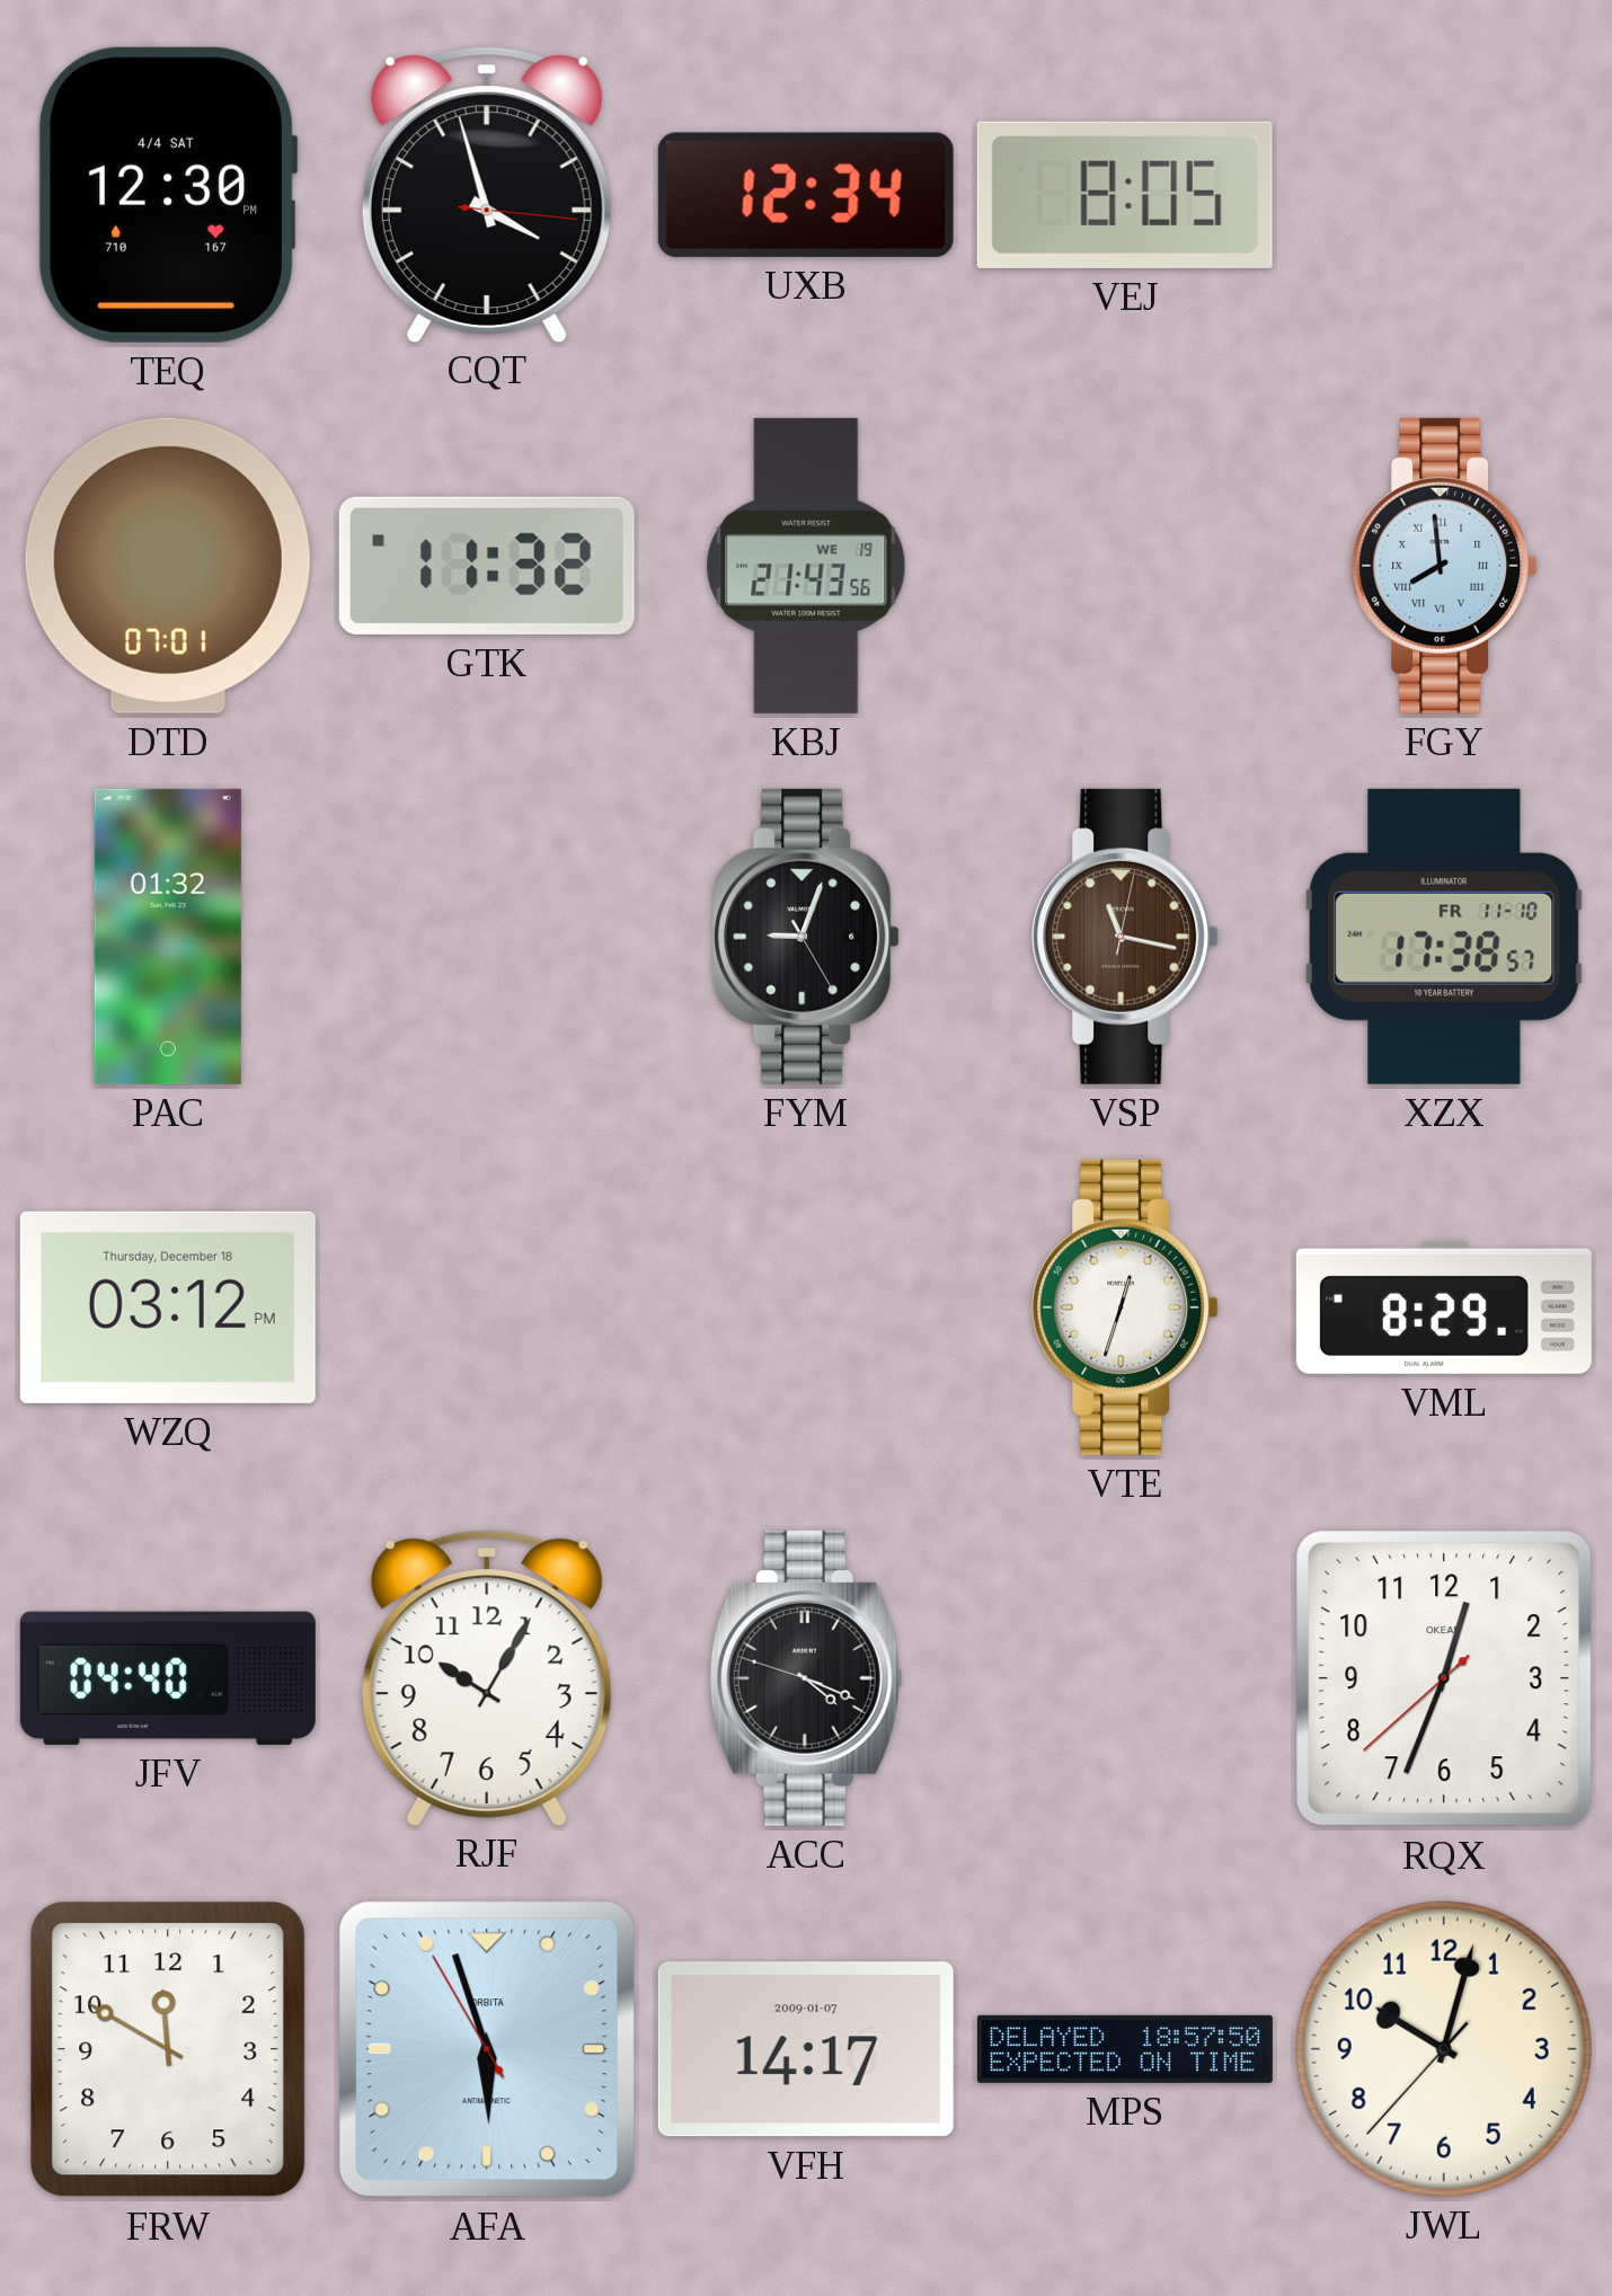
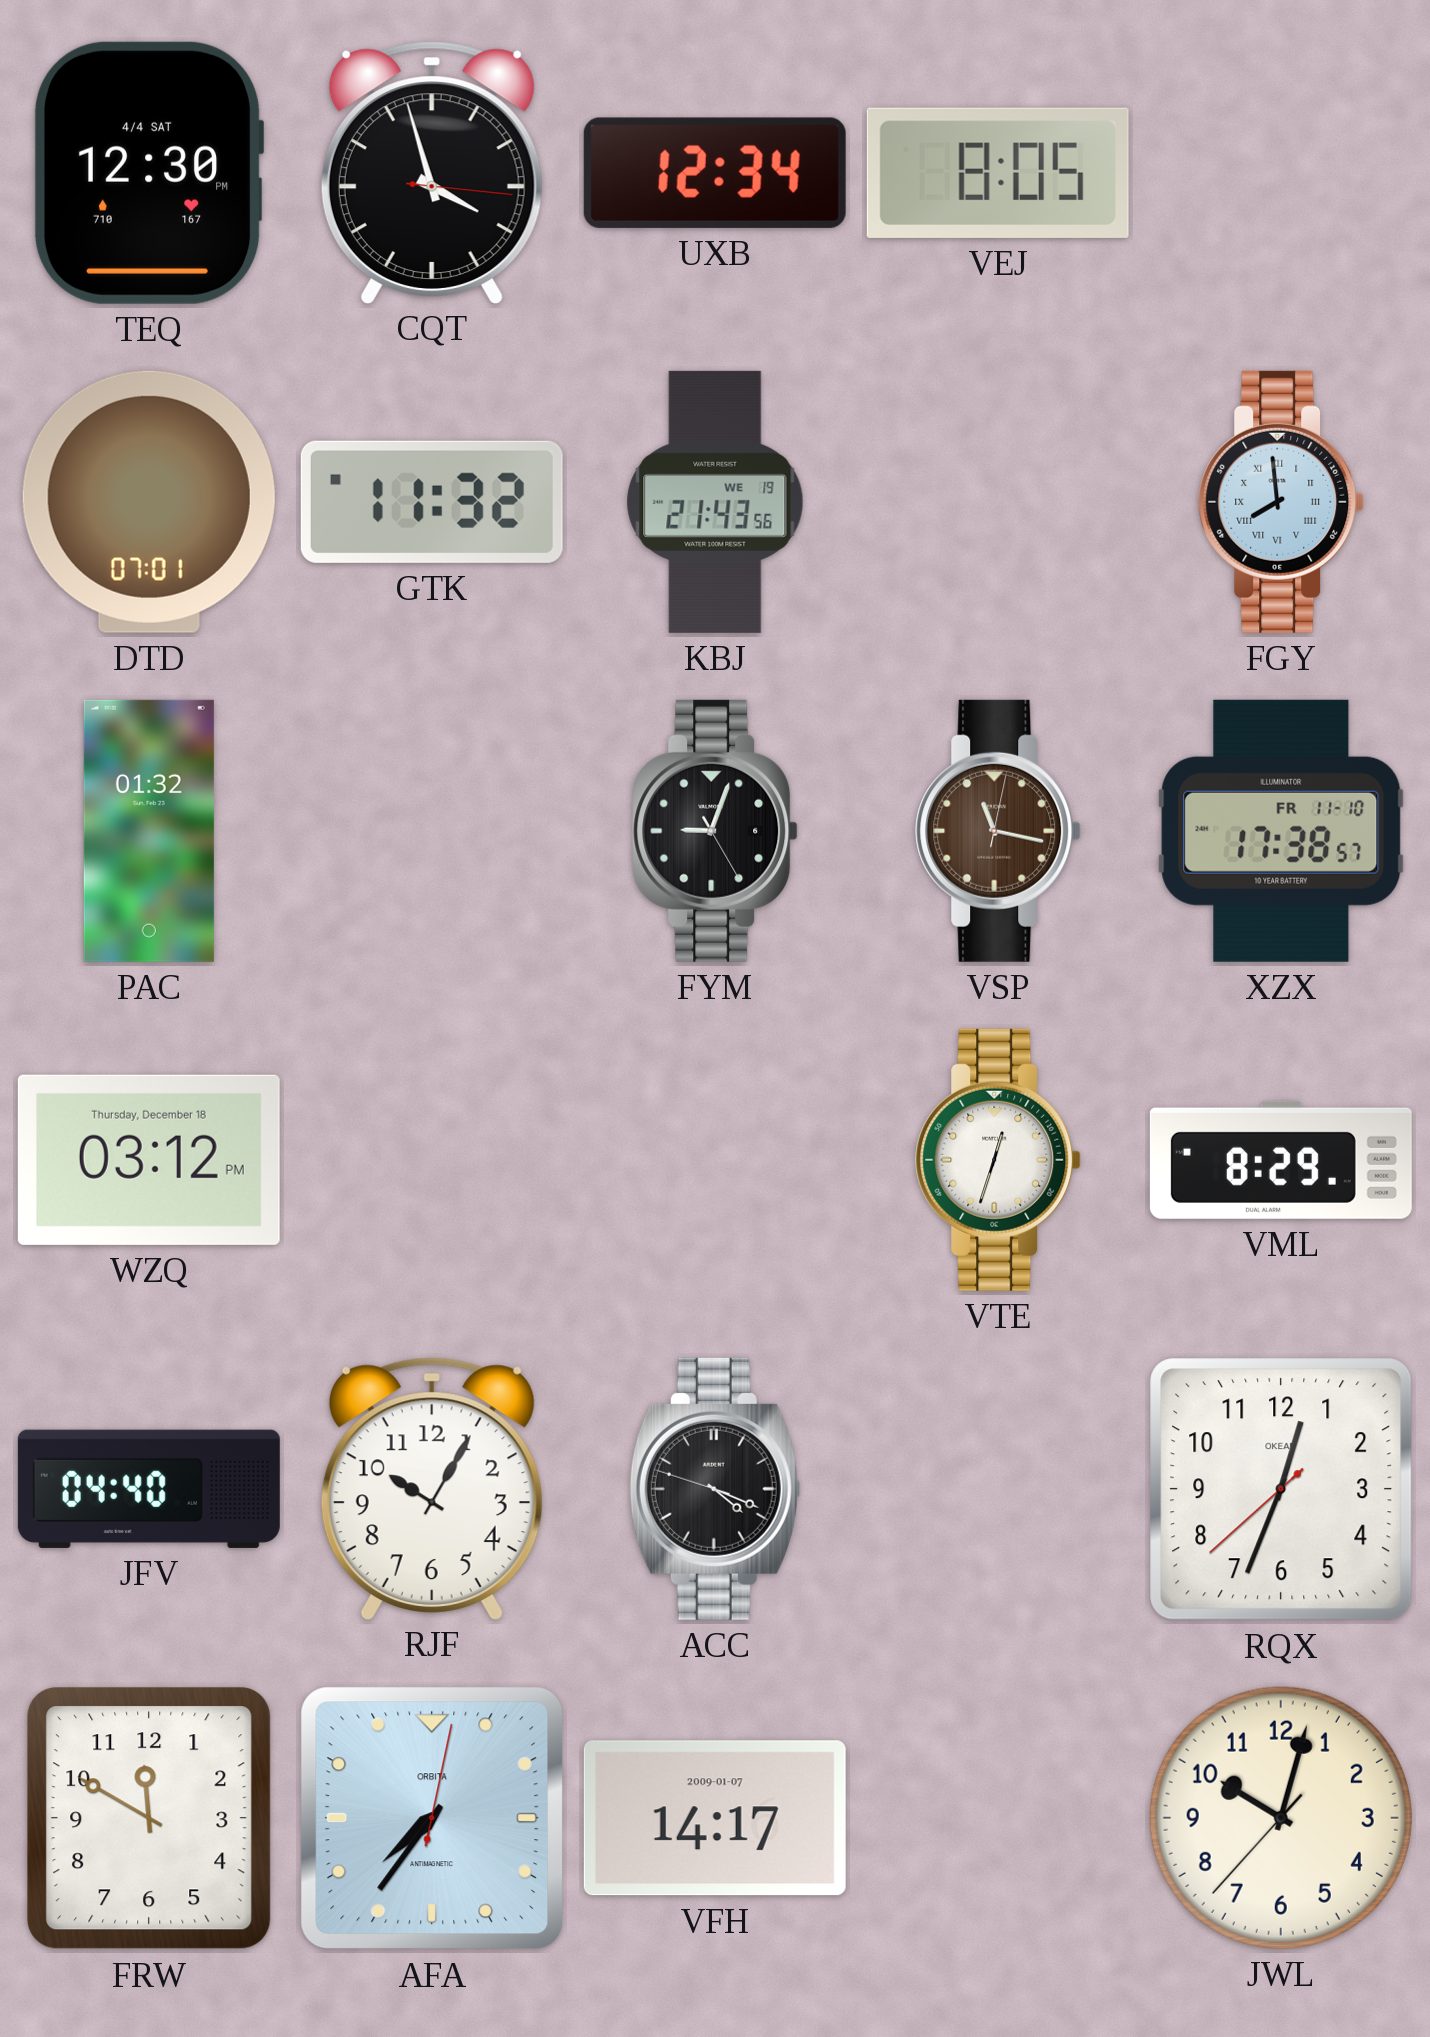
AFA: 5:56 -> 7:36
MPS: 18:57 -> none
